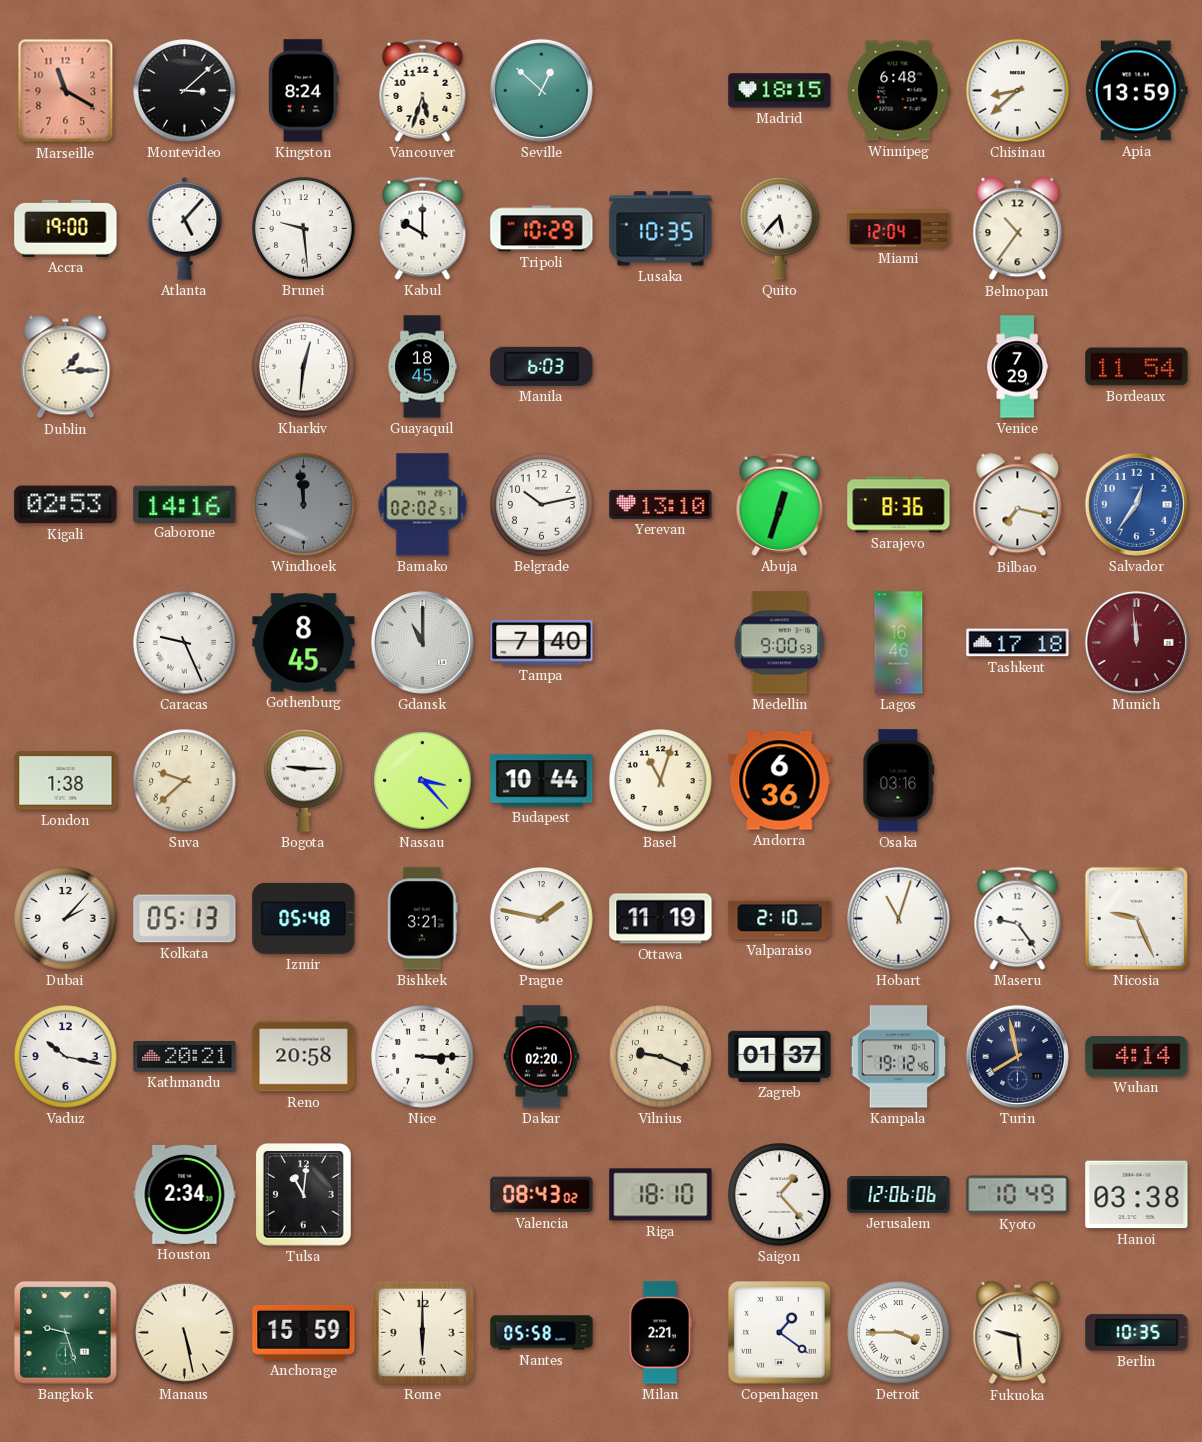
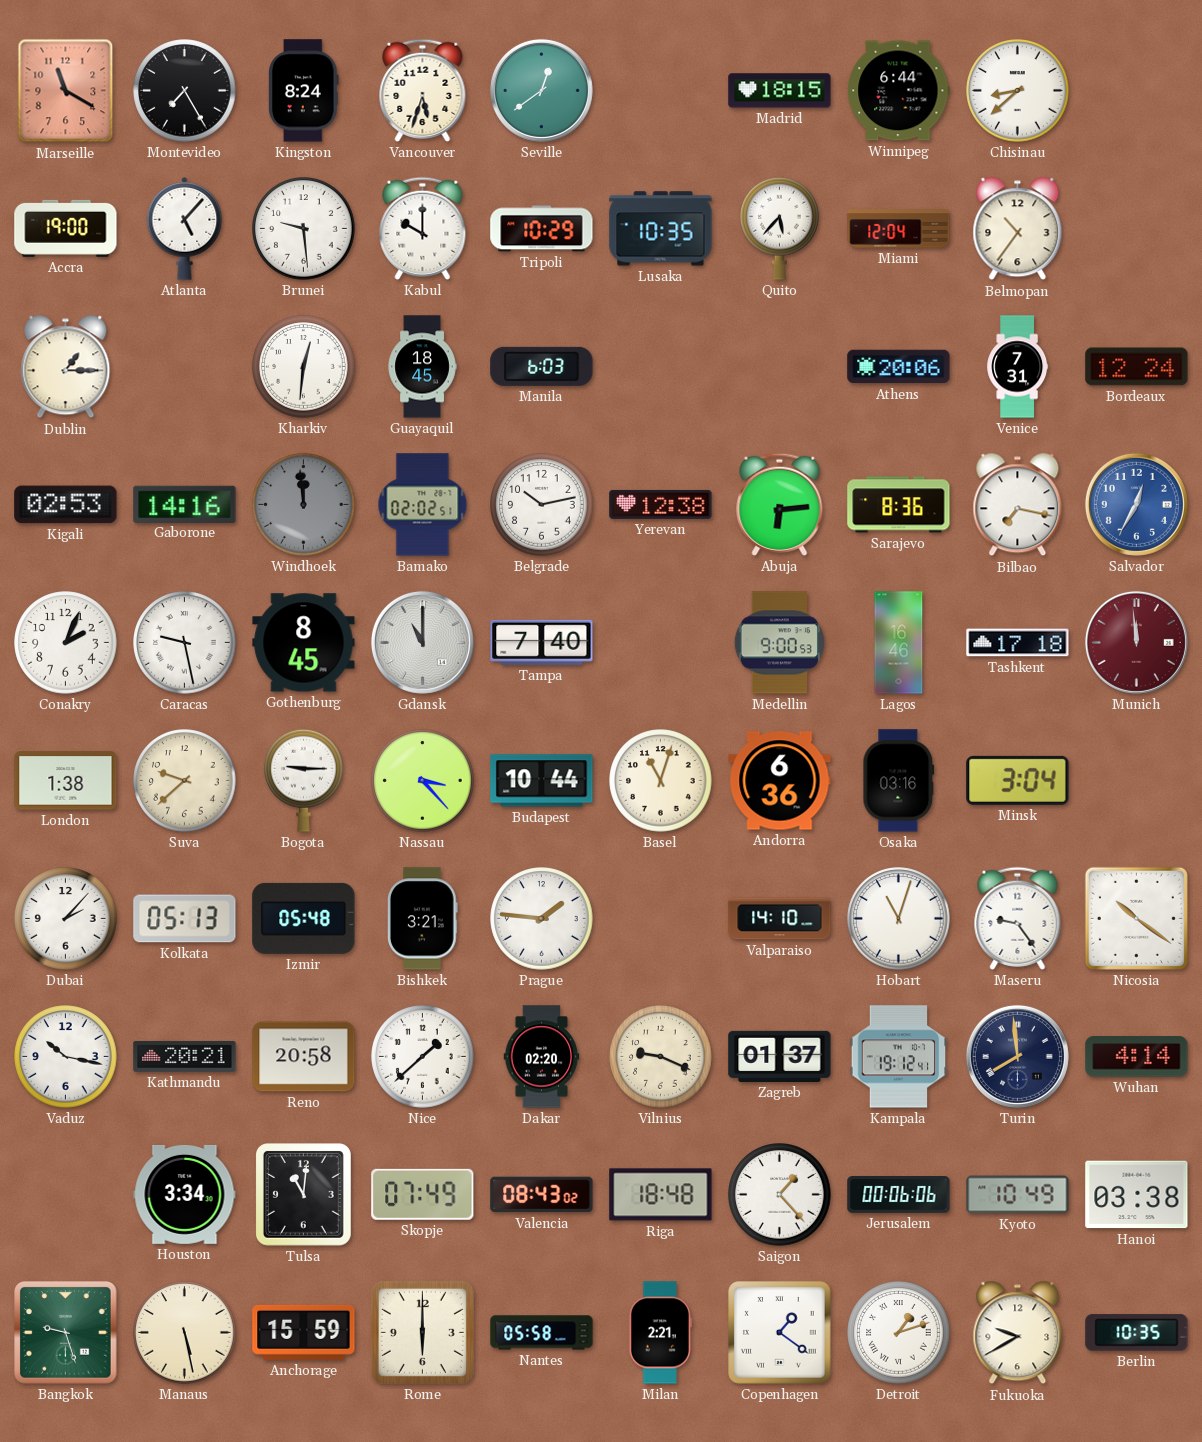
Montevideo: 3:08 -> 7:25
Seville: 12:52 -> 12:39
Winnipeg: 6:48 -> 6:44
Apia: 13:59 -> none
Athens: none -> 20:06
Venice: 7:29 -> 7:31
Bordeaux: 11:54 -> 12:24
Yerevan: 13:10 -> 12:38
Abuja: 12:33 -> 6:14
Salvador: 12:36 -> 12:35
Conakry: none -> 2:04
Caracas: 9:26 -> 9:28
Minsk: none -> 3:04
Prague: 1:47 -> 1:46
Ottawa: 11:19 -> none
Valparaiso: 2:10 -> 14:10
Nicosia: 9:26 -> 10:21
Nice: 3:15 -> 1:38
Kampala: 19:12:46 -> 19:12:41
Turin: 7:58 -> 7:59
Houston: 2:34 -> 3:34
Skopje: none -> 07:49
Riga: 18:10 -> 18:48
Jerusalem: 12:06 -> 00:06
Detroit: 3:45 -> 1:12
Fukuoka: 9:29 -> 9:40
